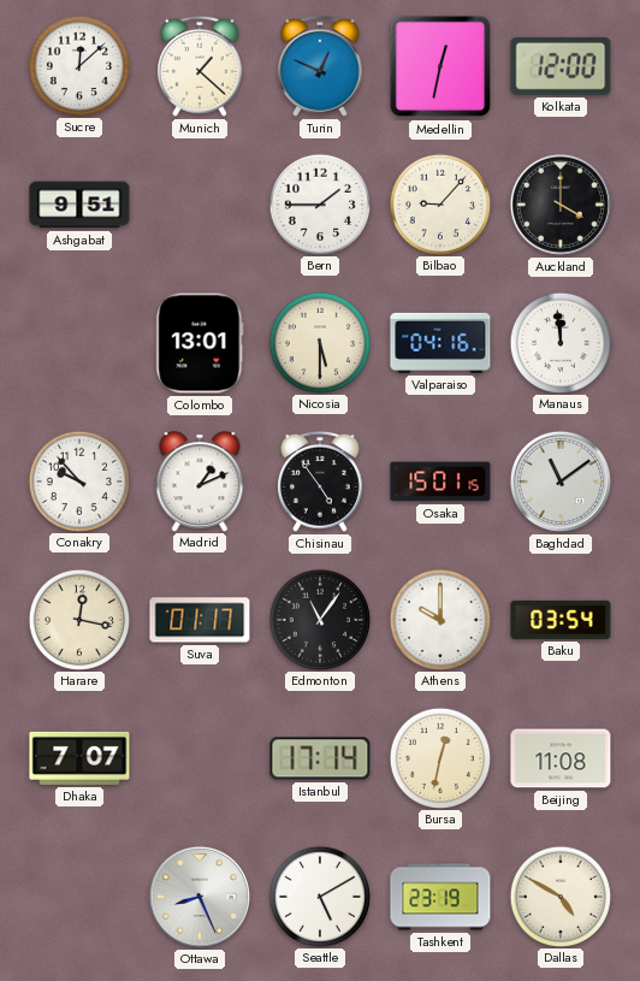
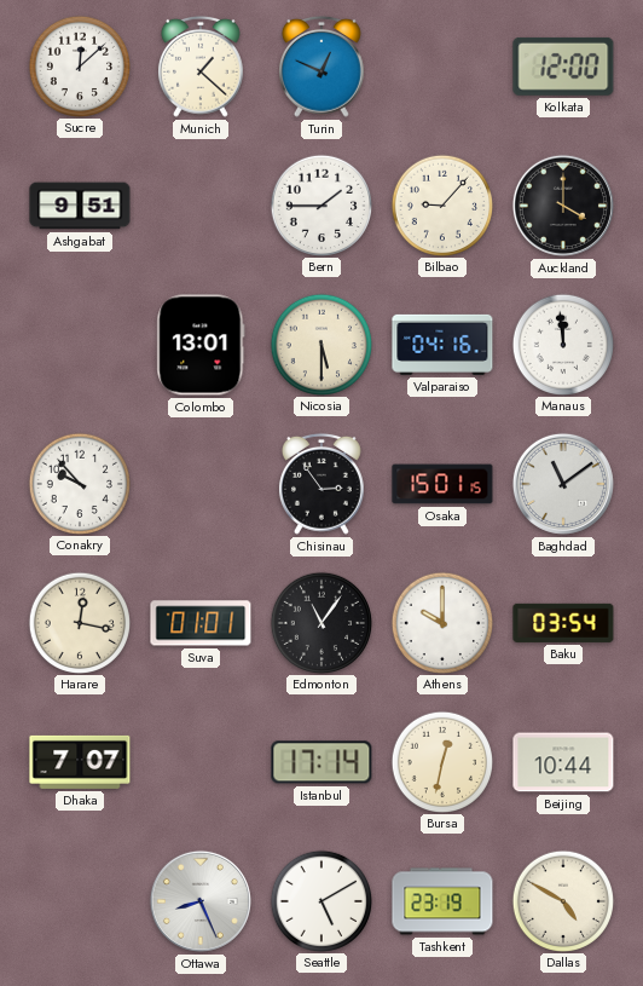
Medellin: 12:32 -> none
Madrid: 1:11 -> none
Chisinau: 4:54 -> 2:54
Suva: 01:17 -> 01:01
Beijing: 11:08 -> 10:44
